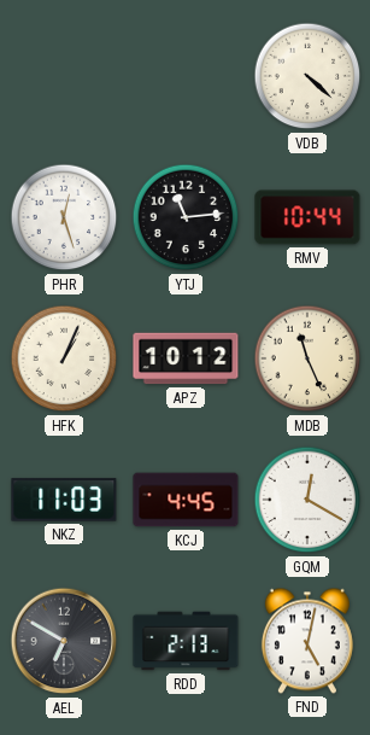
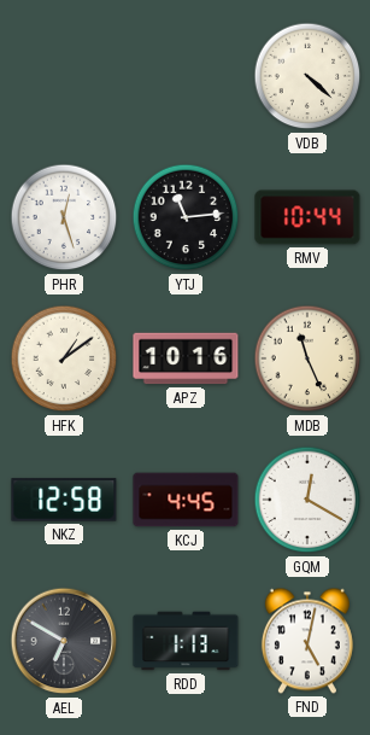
HFK: 1:04 -> 1:09
APZ: 10:12 -> 10:16
NKZ: 11:03 -> 12:58
RDD: 2:13 -> 1:13
